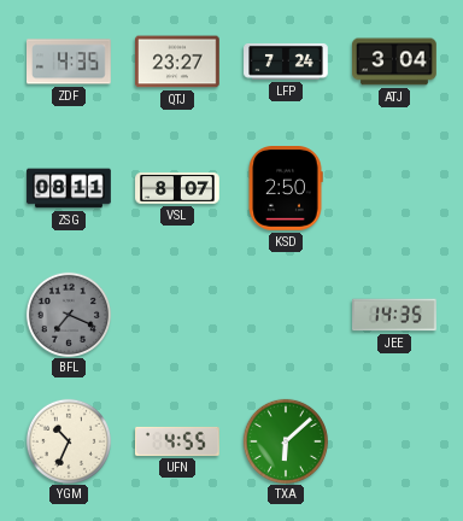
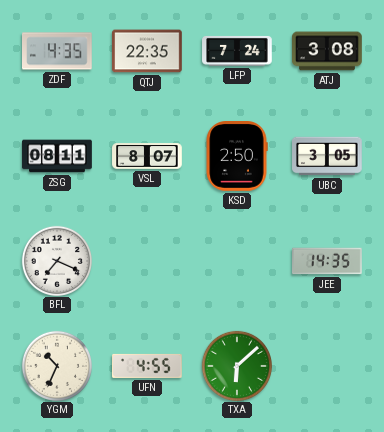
QTJ: 23:27 -> 22:35
ATJ: 3:04 -> 3:08
UBC: none -> 3:05
BFL dial: grey -> white
